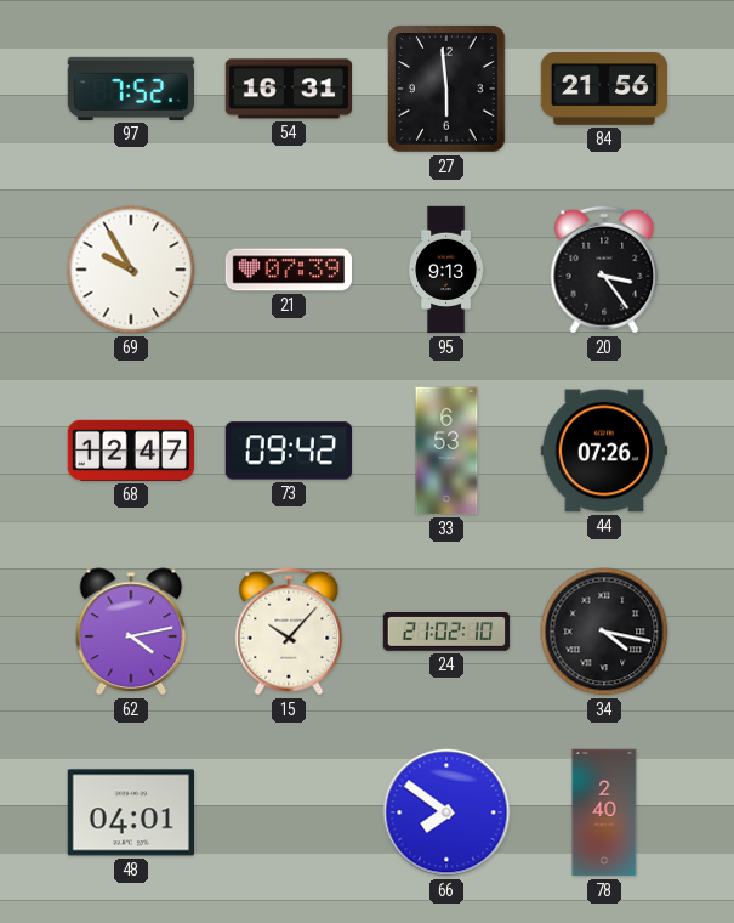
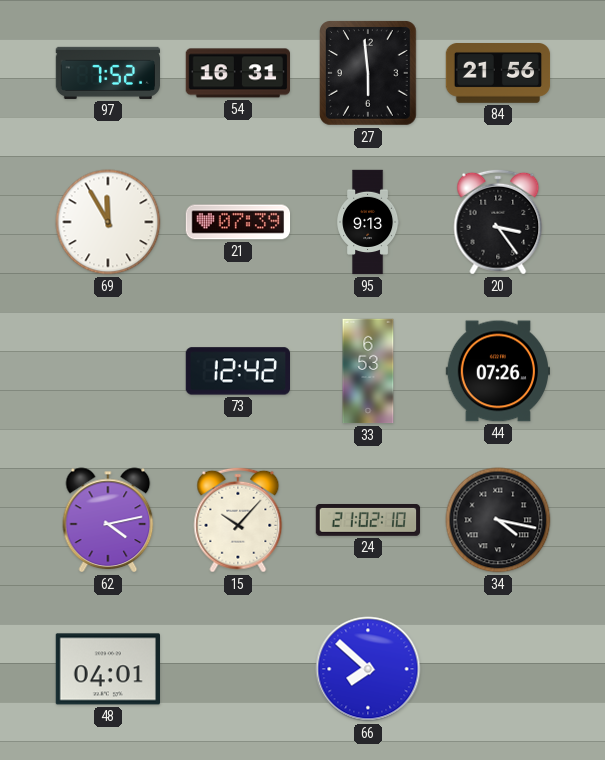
69: 9:55 -> 11:55
68: 12:47 -> none
73: 09:42 -> 12:42
66: 7:51 -> 7:52
78: 2:40 -> none
